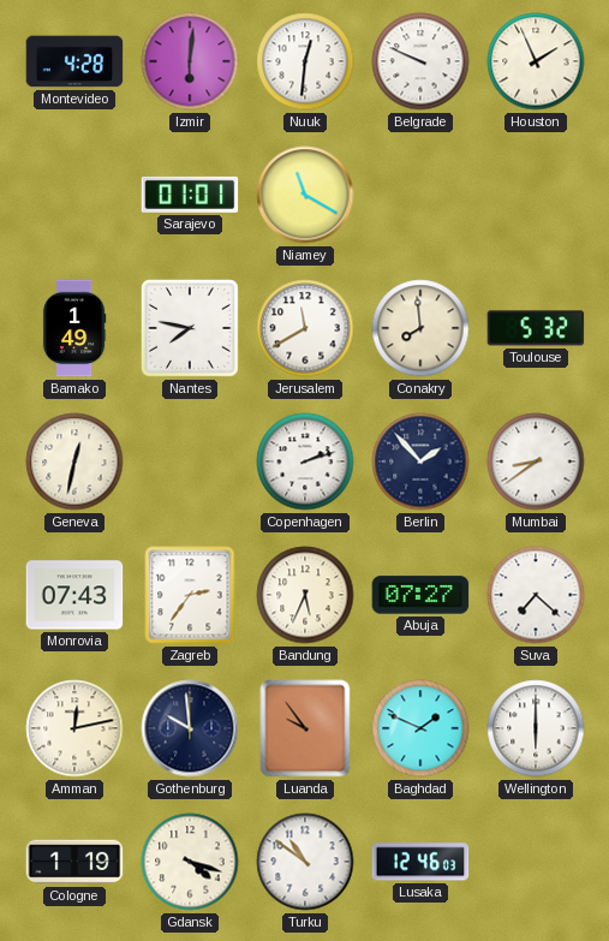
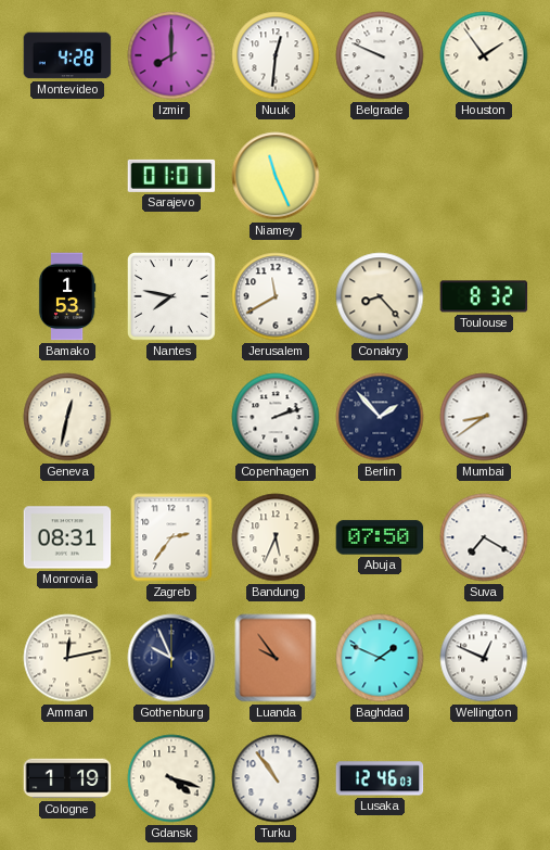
Izmir: 6:01 -> 8:00
Houston: 1:56 -> 1:54
Niamey: 11:20 -> 11:26
Bamako: 1:49 -> 1:53
Conakry: 7:59 -> 8:23
Toulouse: 5:32 -> 8:32
Monrovia: 07:43 -> 08:31
Abuja: 07:27 -> 07:50
Suva: 7:22 -> 7:20
Gothenburg: 9:59 -> 9:56
Wellington: 6:00 -> 12:49
Turku: 10:51 -> 10:54
